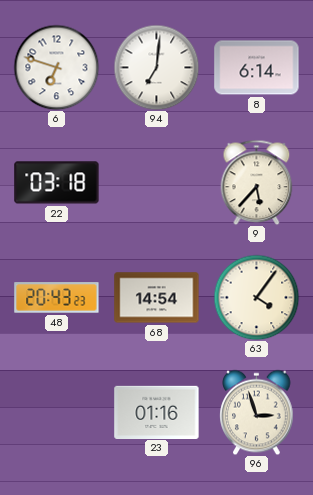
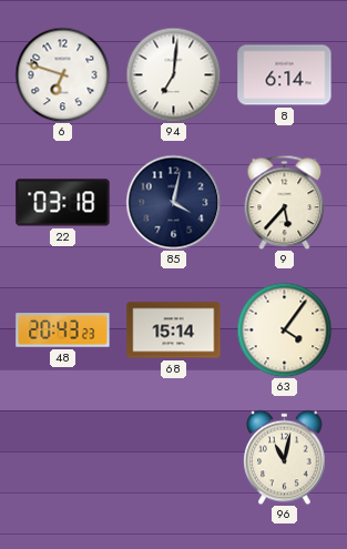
85: none -> 4:02
68: 14:54 -> 15:14
23: 01:16 -> none
96: 2:57 -> 11:02
